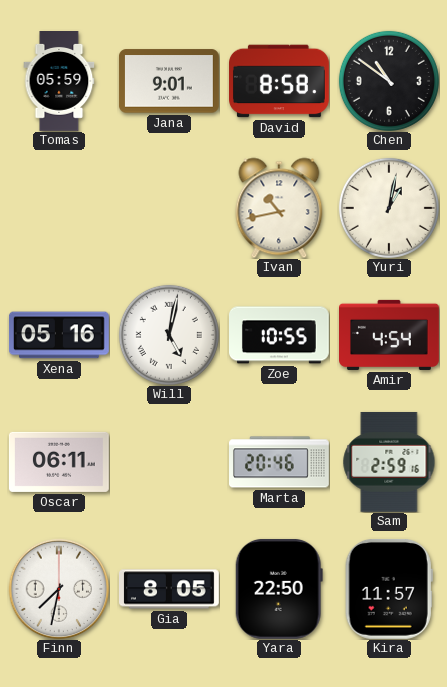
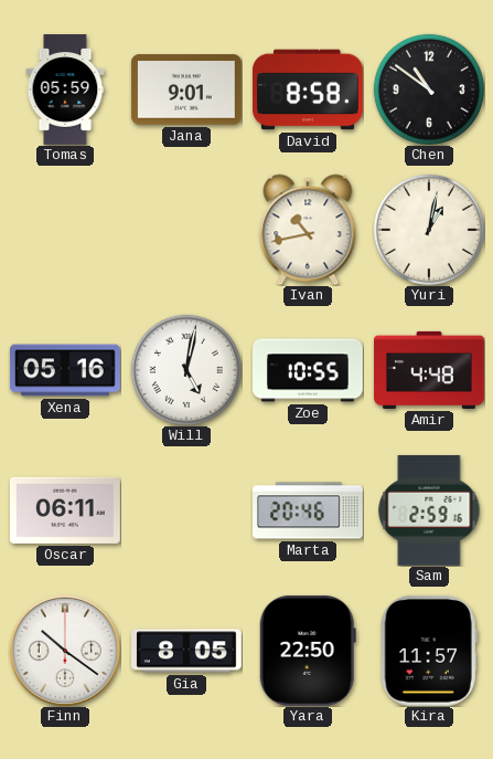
Amir: 4:54 -> 4:48
Finn: 7:32 -> 10:21
